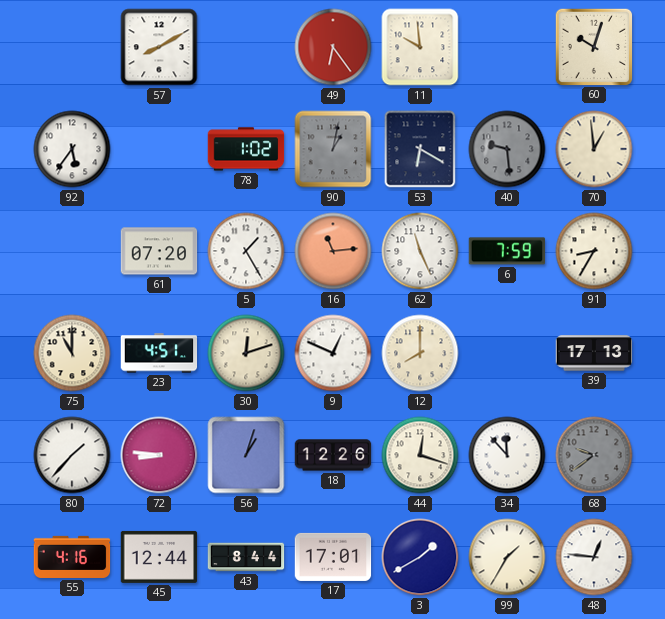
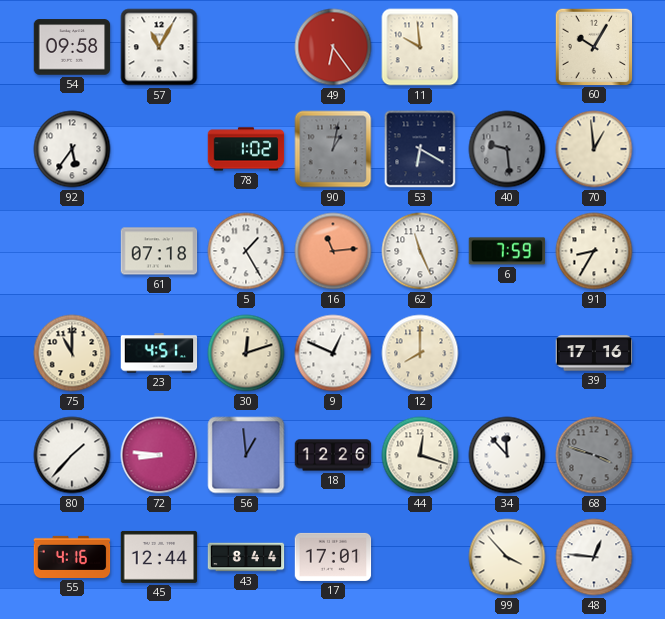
54: none -> 09:58
57: 8:10 -> 11:05
60: 10:03 -> 10:05
61: 07:20 -> 07:18
39: 17:13 -> 17:16
56: 1:03 -> 12:59
68: 9:39 -> 3:48
3: 1:40 -> none
99: 1:35 -> 3:53
